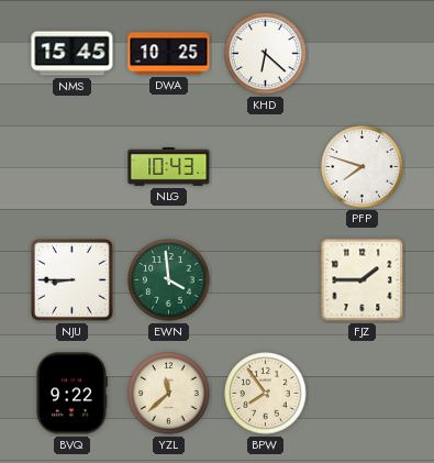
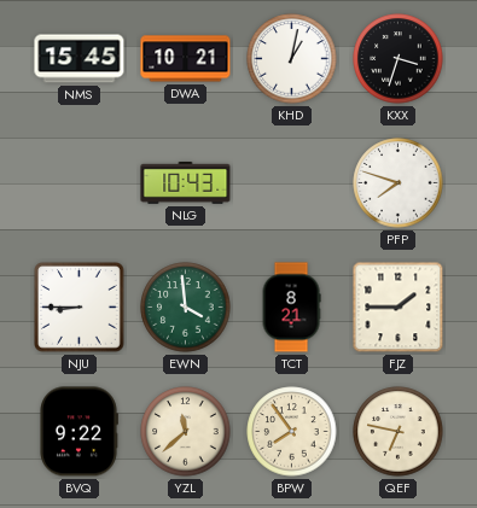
DWA: 10:25 -> 10:21
KHD: 6:22 -> 1:02
KXX: none -> 3:33
TCT: none -> 8:21
QEF: none -> 6:47
